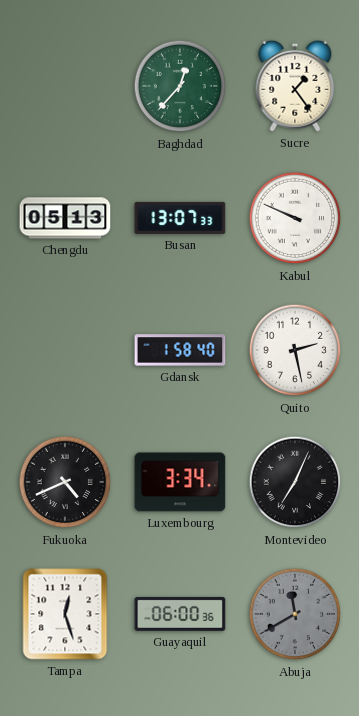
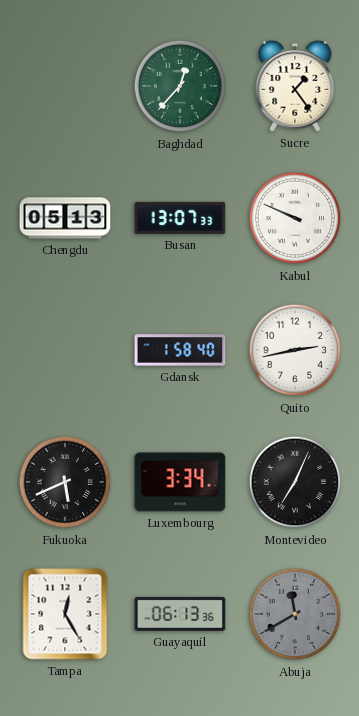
Quito: 2:28 -> 2:43
Fukuoka: 4:41 -> 5:41
Tampa: 12:27 -> 12:25
Guayaquil: 06:00 -> 06:13
